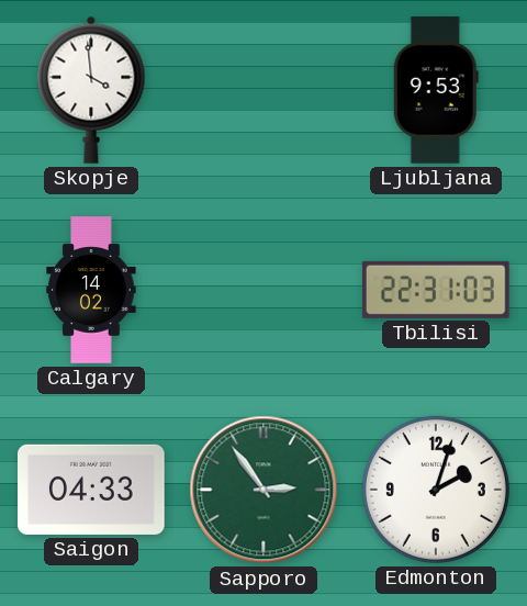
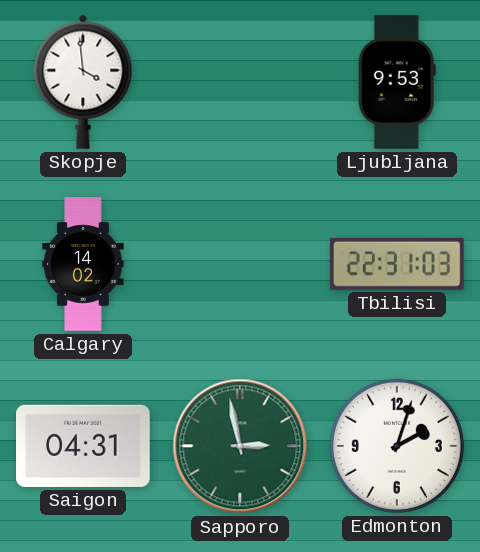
Saigon: 04:33 -> 04:31
Sapporo: 2:54 -> 2:58
